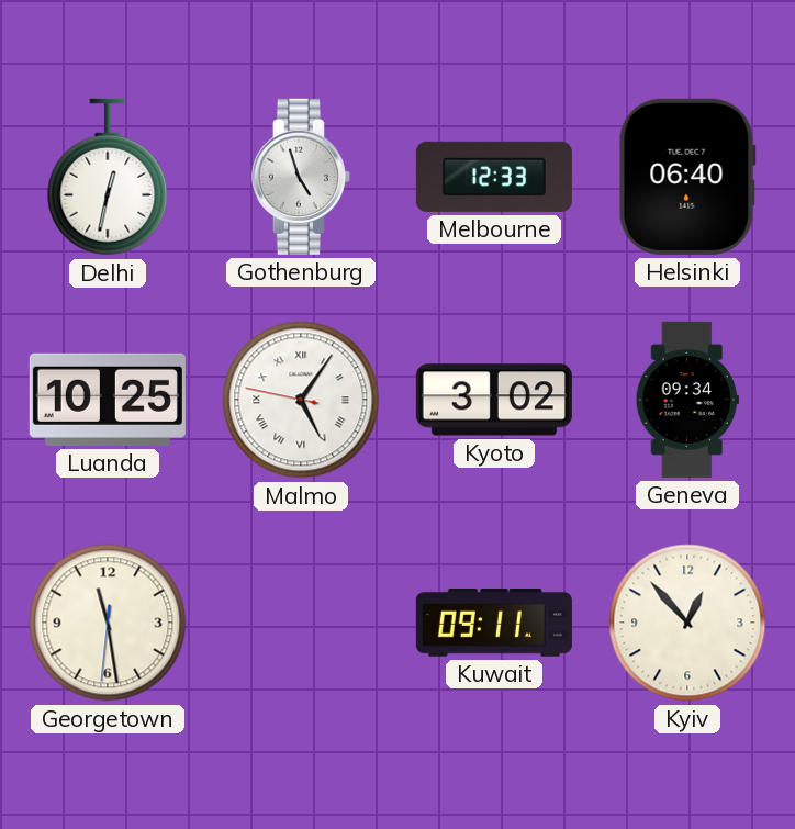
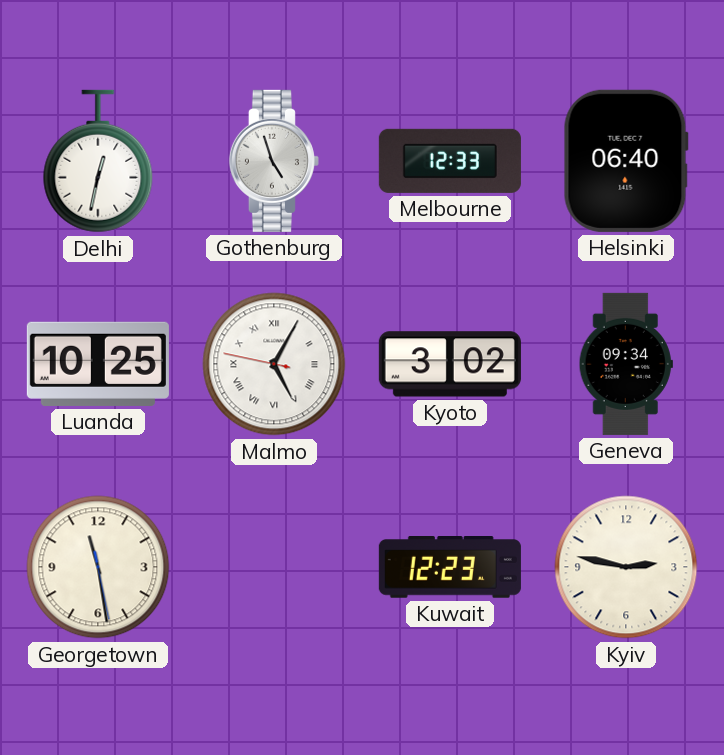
Malmo: 5:05 -> 5:04
Georgetown: 11:28:31 -> 11:28:28
Kuwait: 09:11 -> 12:23
Kyiv: 12:53 -> 2:47
